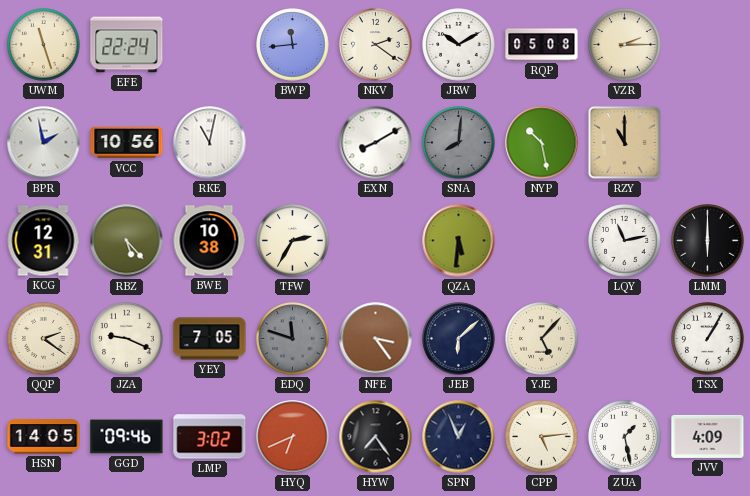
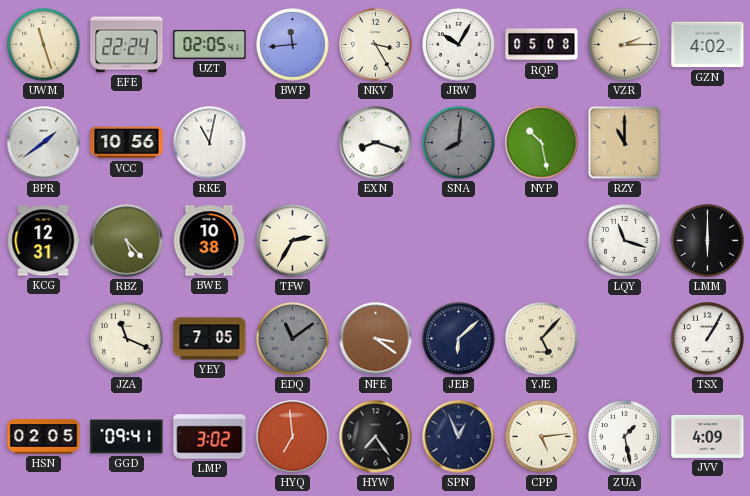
UZT: none -> 02:05
NKV: 2:21 -> 3:25
JRW: 10:10 -> 10:05
GZN: none -> 4:02
BPR: 1:58 -> 1:39
EXN: 8:10 -> 8:18
QZA: 5:31 -> none
LQY: 11:13 -> 11:18
QQP: 2:21 -> none
JZA: 9:19 -> 11:19
EDQ: 11:48 -> 11:09
NFE: 3:24 -> 3:21
HSN: 14:05 -> 02:05
GGD: 09:46 -> 09:41
HYQ: 6:41 -> 6:59
